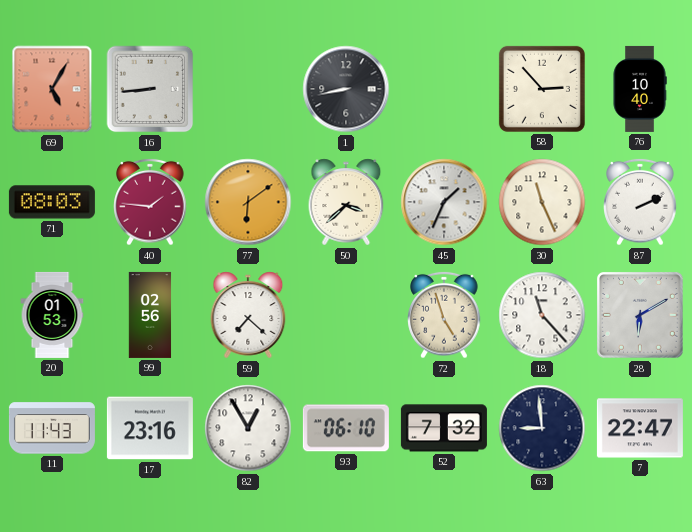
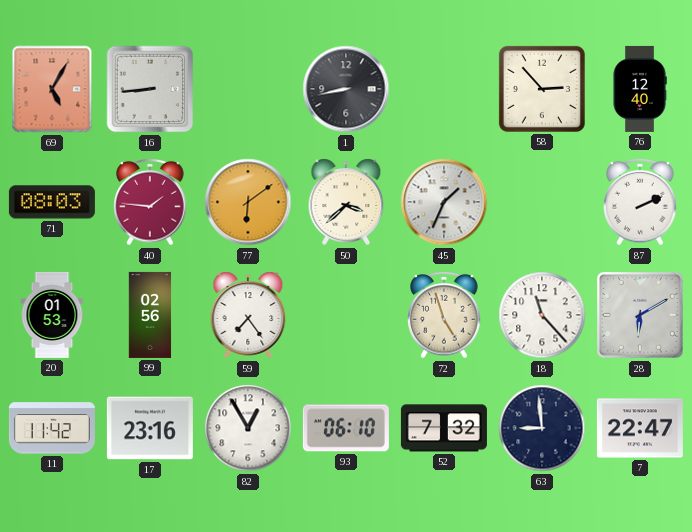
76: 10:40 -> 12:40
30: 11:26 -> none
59: 7:22 -> 7:24
11: 11:43 -> 11:42
